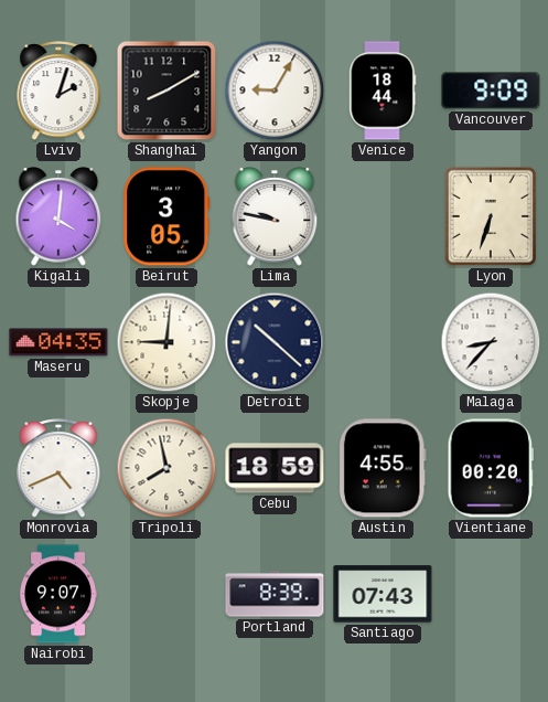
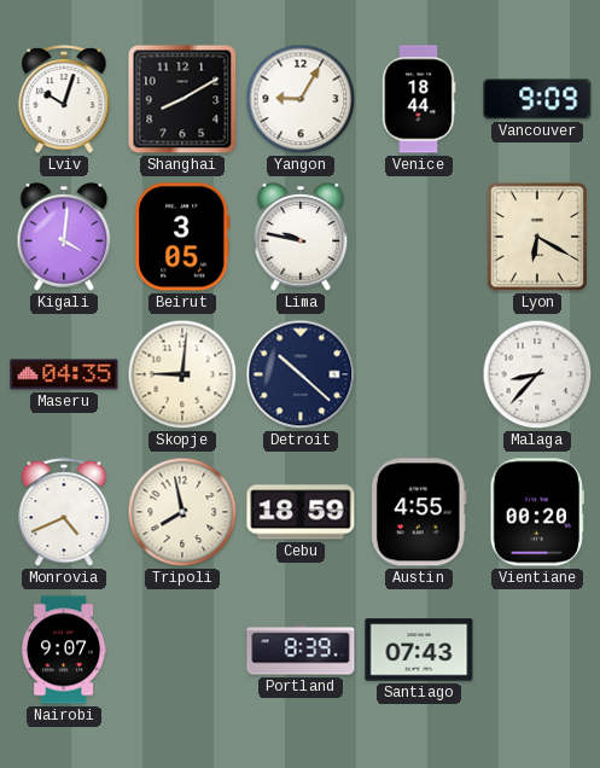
Lviv: 2:03 -> 10:03
Lyon: 6:33 -> 6:20
